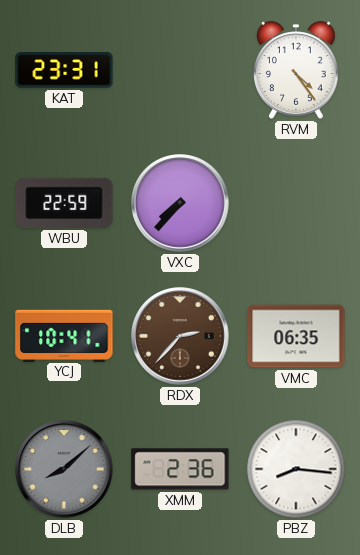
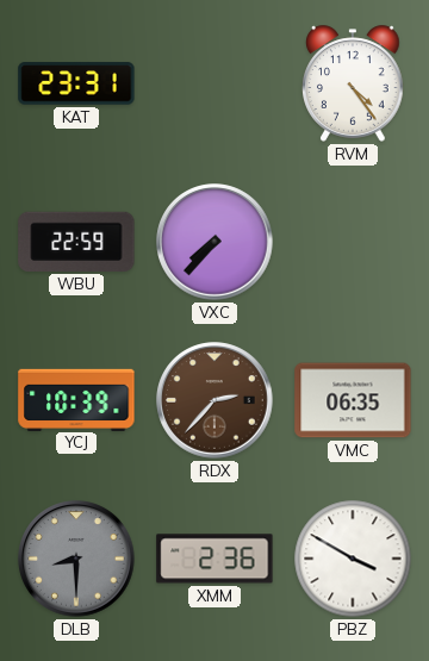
YCJ: 10:41 -> 10:39
DLB: 8:08 -> 8:30
PBZ: 8:16 -> 3:50
